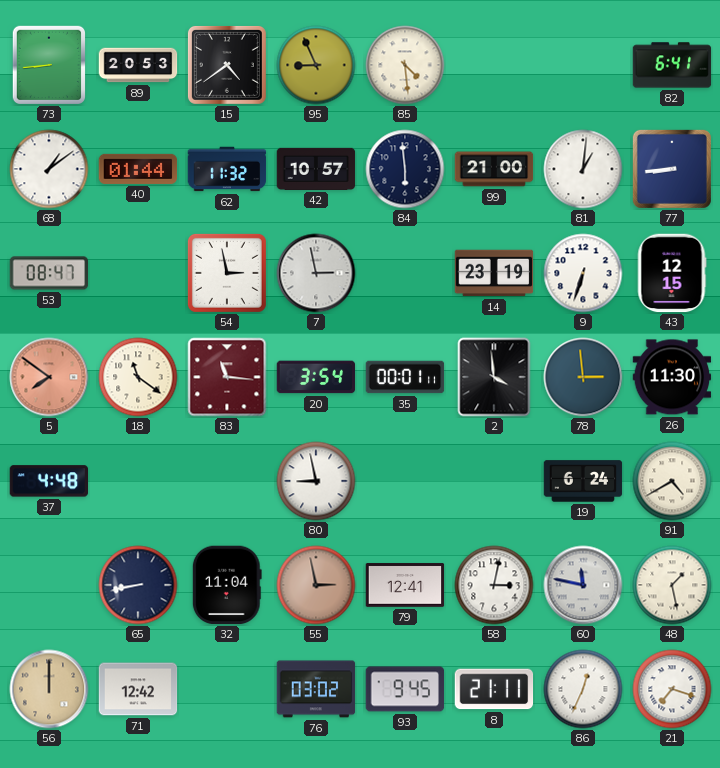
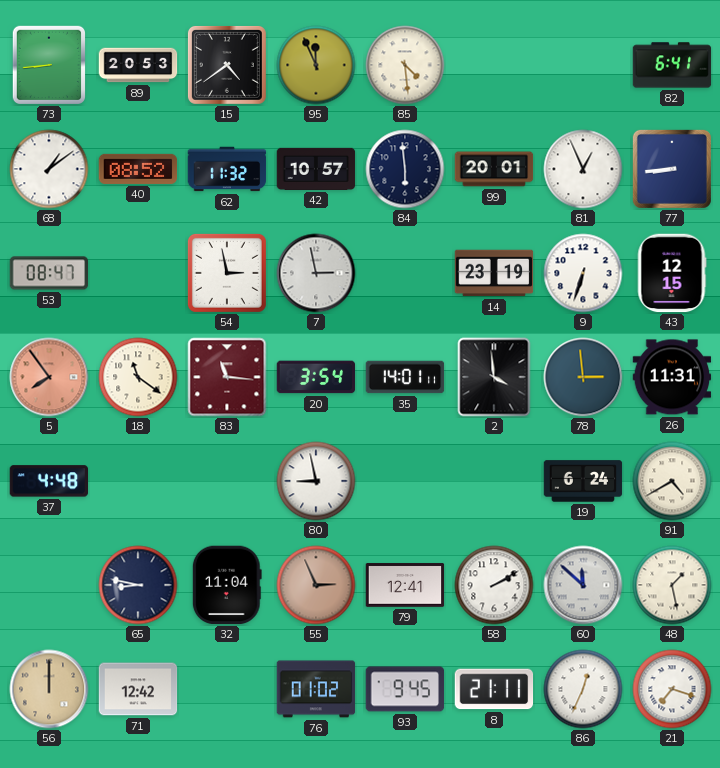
95: 8:56 -> 11:56
40: 01:44 -> 08:52
99: 21:00 -> 20:01
81: 1:01 -> 12:56
5: 7:51 -> 7:54
35: 00:01 -> 14:01
26: 11:30 -> 11:31
65: 8:43 -> 8:47
55: 2:58 -> 2:56
58: 3:02 -> 2:10
60: 11:47 -> 11:52
76: 03:02 -> 01:02
